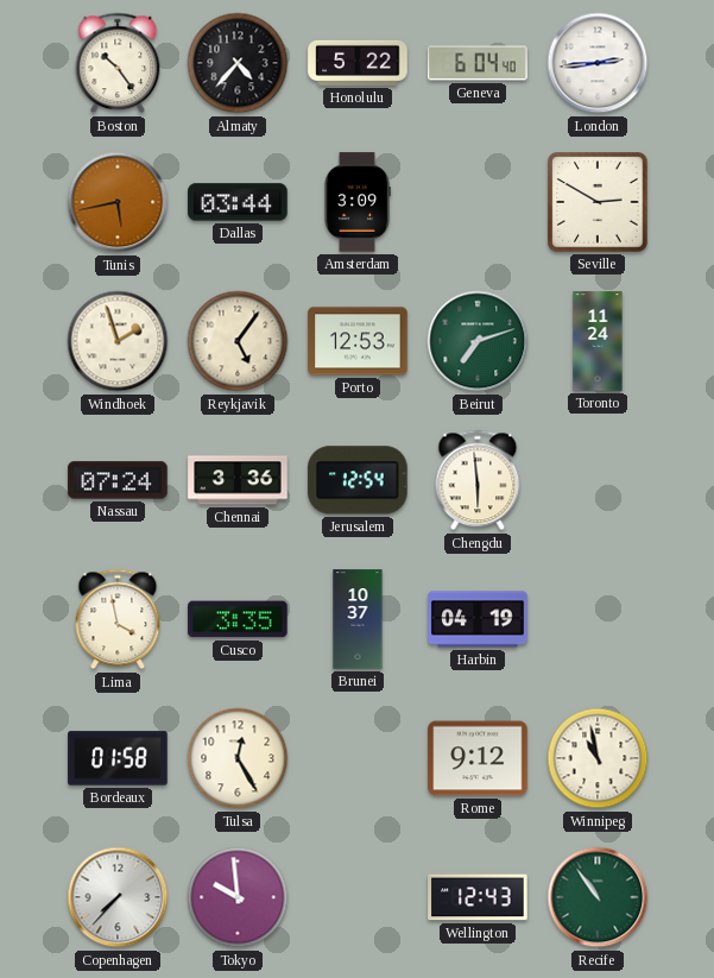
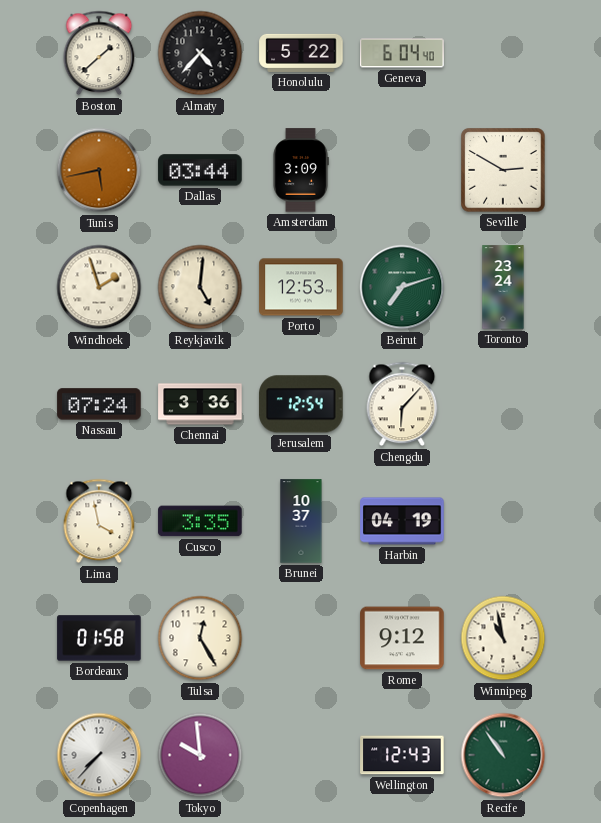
Boston: 10:24 -> 1:38
London: 2:44 -> none
Reykjavik: 5:06 -> 5:01
Toronto: 11:24 -> 23:24
Chengdu: 5:59 -> 6:07
